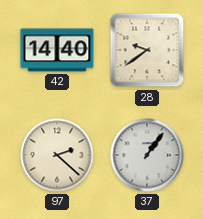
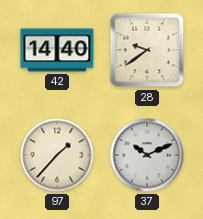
97: 2:22 -> 1:37
37: 1:06 -> 10:11
